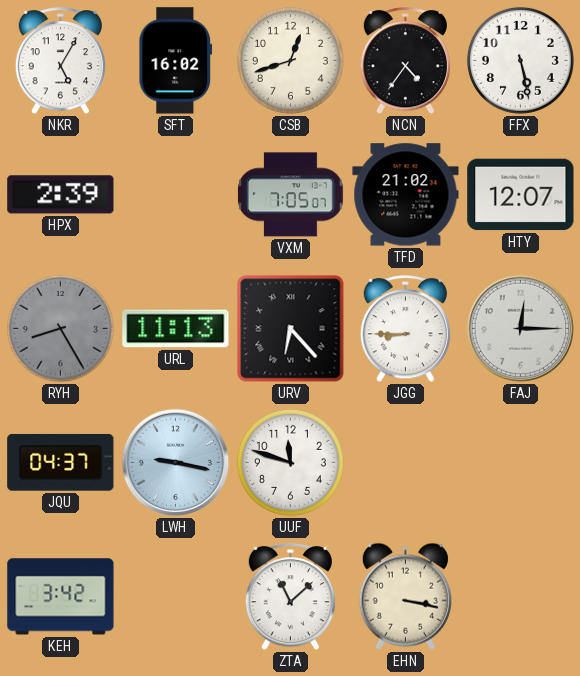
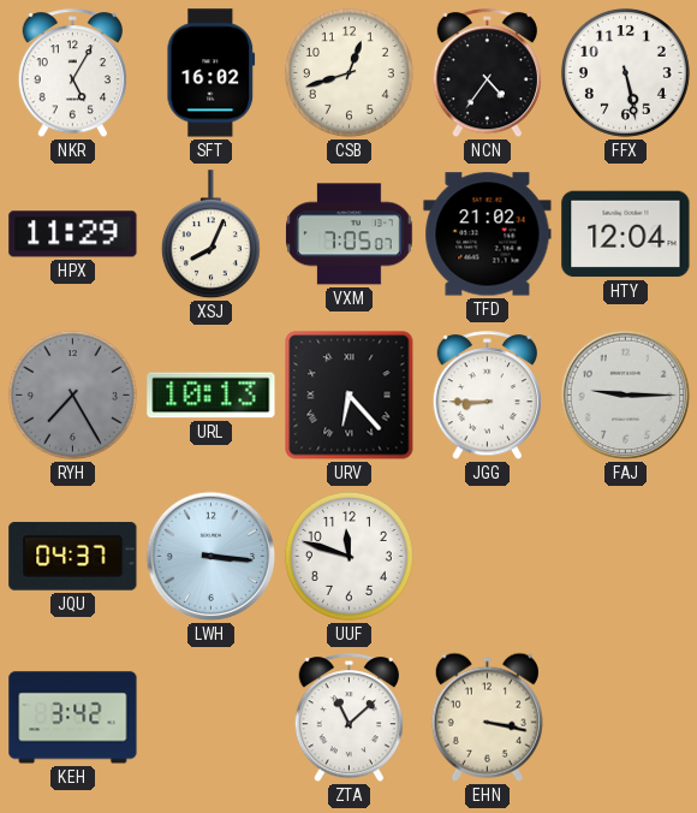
HPX: 2:39 -> 11:29
XSJ: none -> 8:04
HTY: 12:07 -> 12:04
RYH: 8:25 -> 7:25
URL: 11:13 -> 10:13
FAJ: 12:15 -> 9:15
LWH: 9:17 -> 3:16
